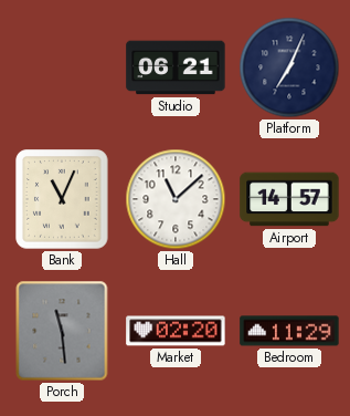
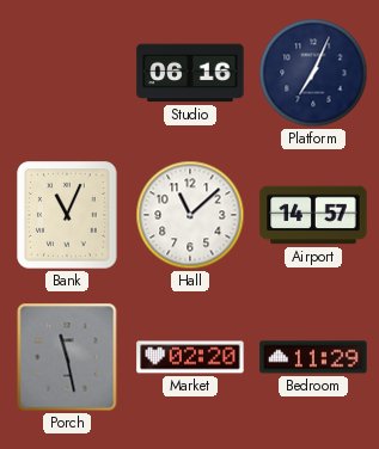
Studio: 06:21 -> 06:16
Porch: 11:29 -> 11:28
